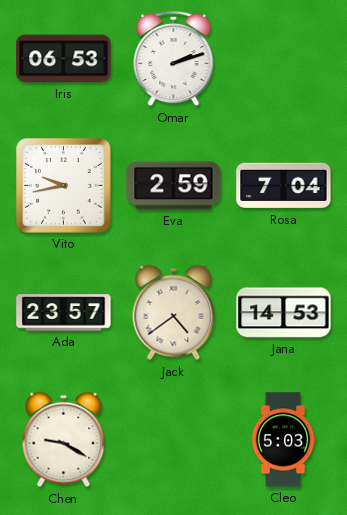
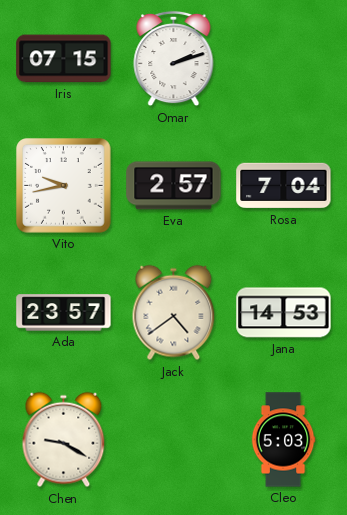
Iris: 06:53 -> 07:15
Eva: 2:59 -> 2:57
